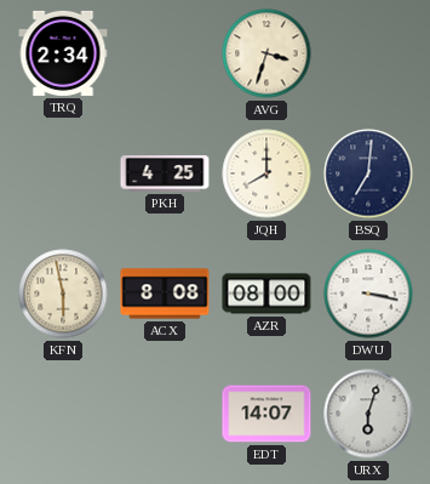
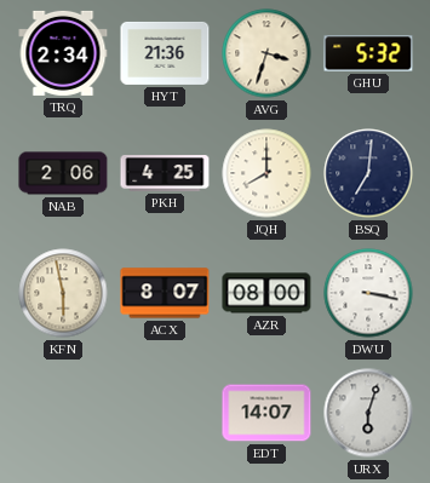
HYT: none -> 21:36
GHU: none -> 5:32
NAB: none -> 2:06
ACX: 8:08 -> 8:07
